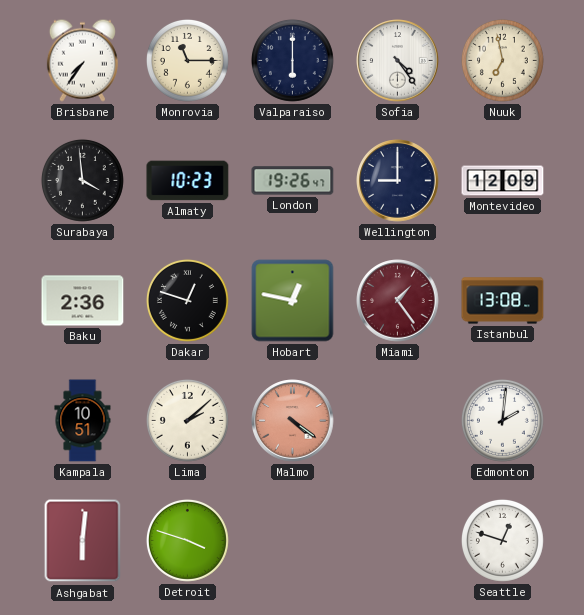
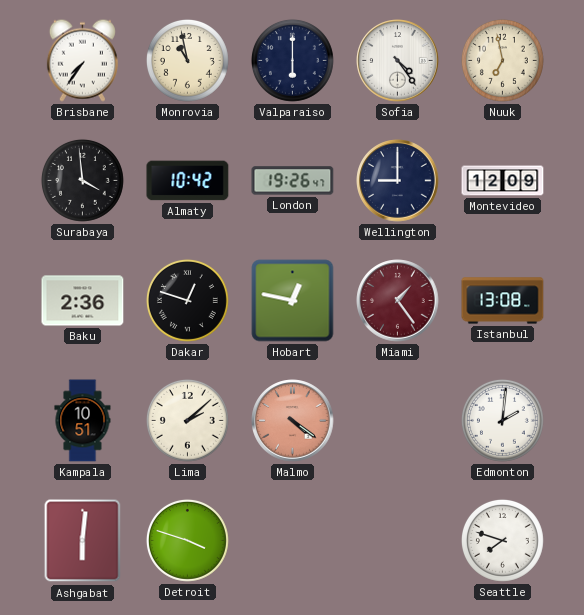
Monrovia: 11:15 -> 10:58
Almaty: 10:23 -> 10:42
Seattle: 12:48 -> 7:48
